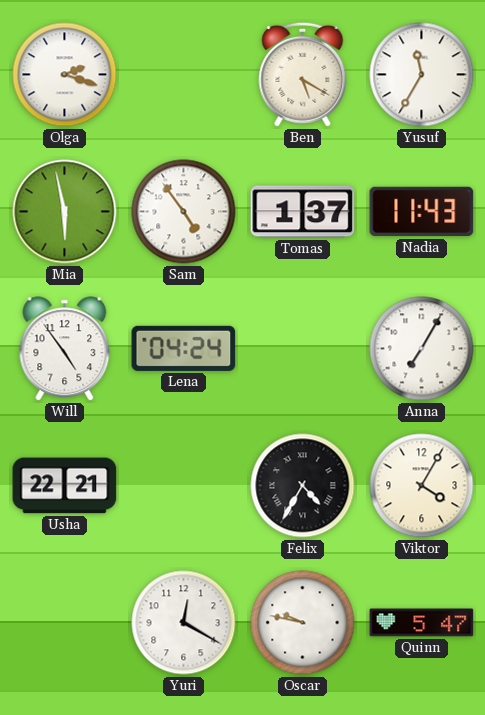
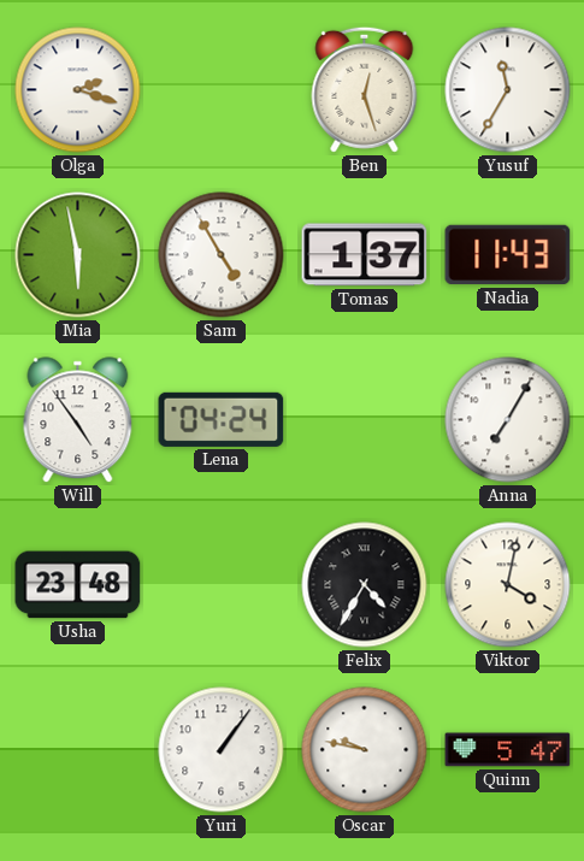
Ben: 5:20 -> 12:27
Sam: 4:54 -> 4:55
Usha: 22:21 -> 23:48
Viktor: 4:05 -> 4:02
Yuri: 12:20 -> 1:06
